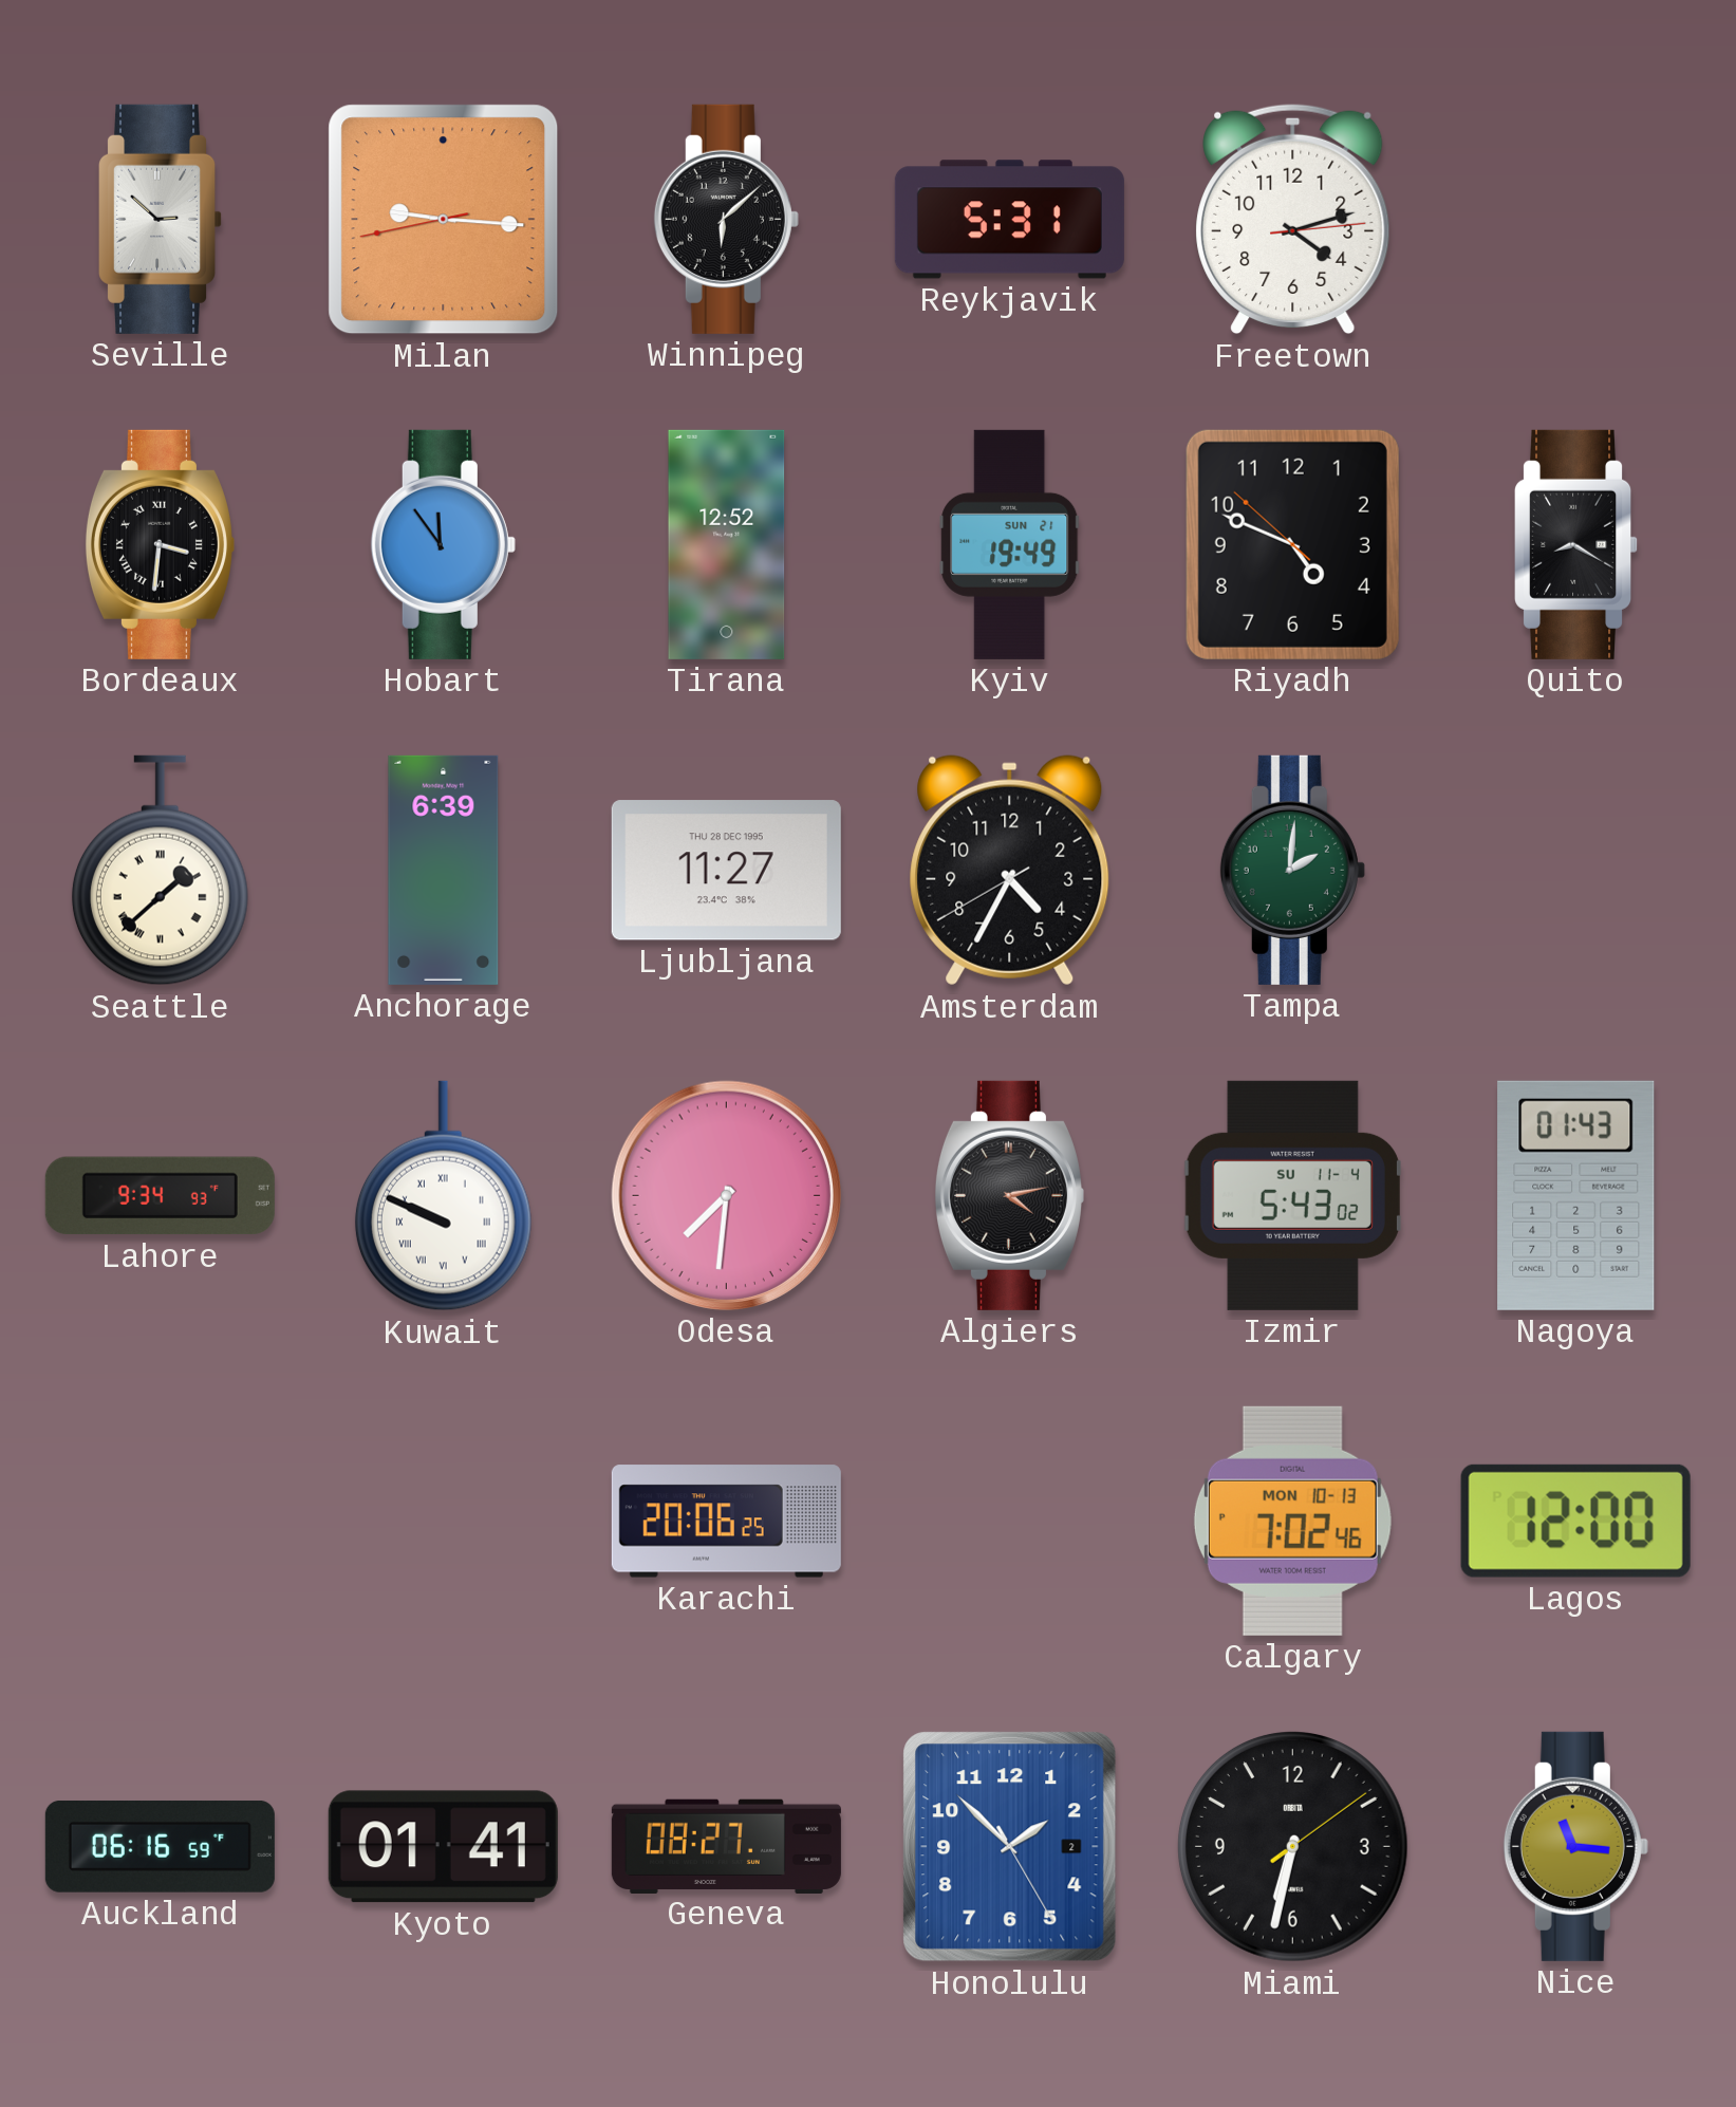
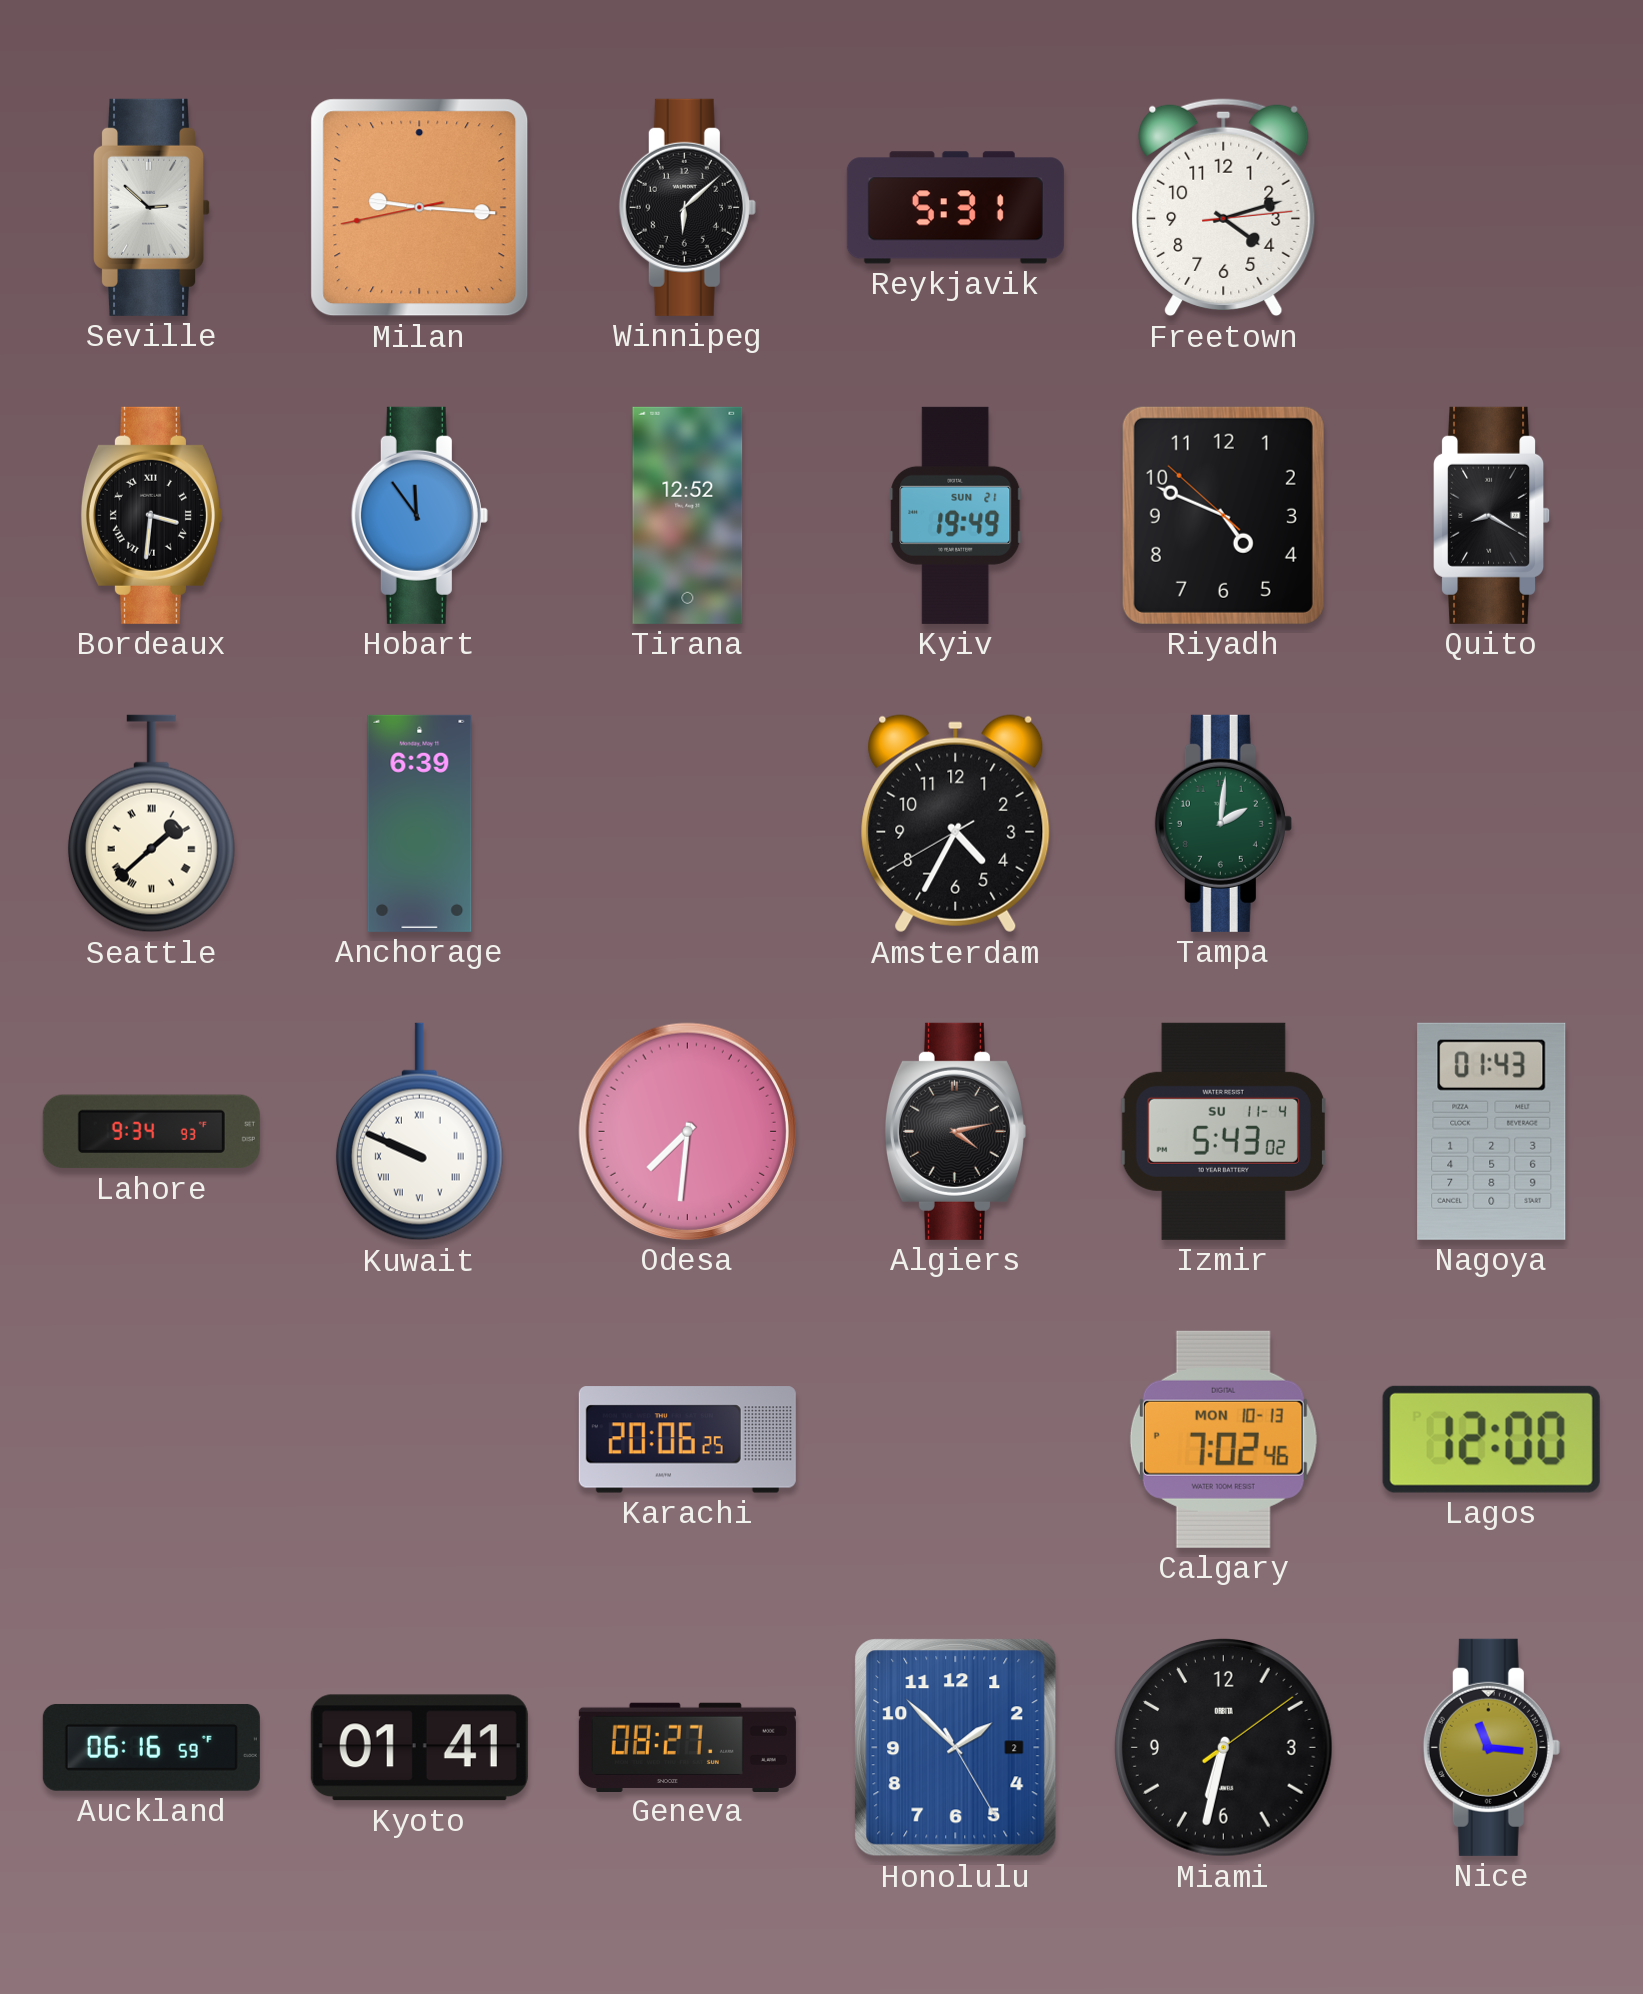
Ljubljana: 11:27 -> none
